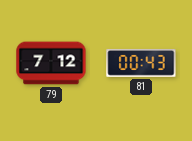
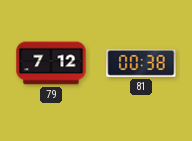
81: 00:43 -> 00:38
